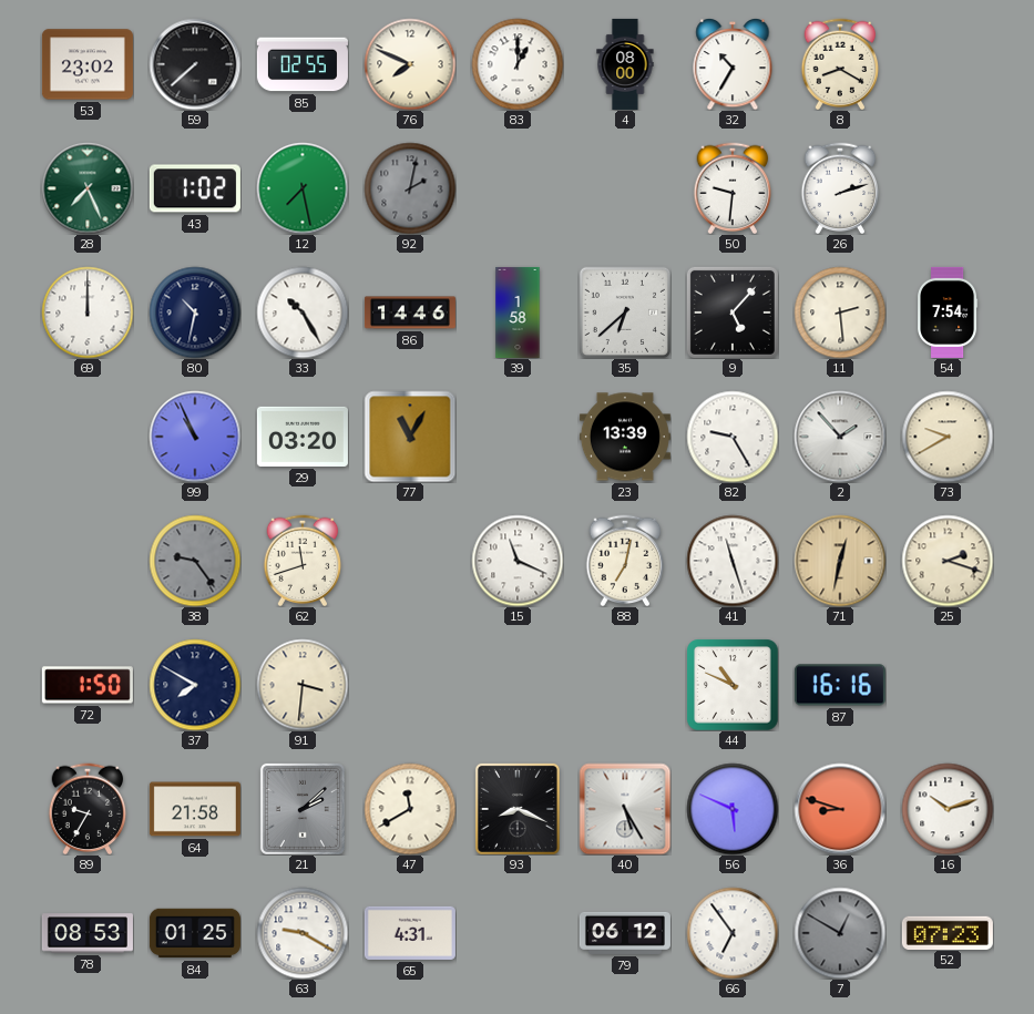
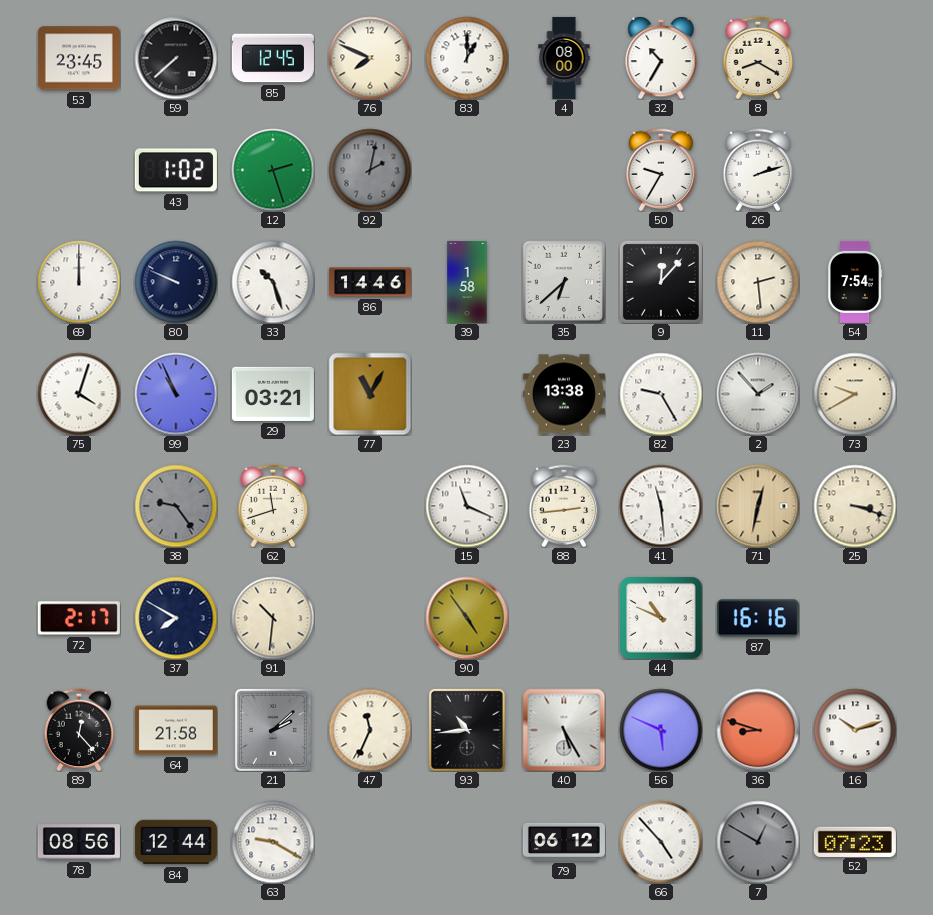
53: 23:02 -> 23:45
85: 02:55 -> 12:45
28: 7:26 -> none
12: 7:28 -> 2:27
50: 9:31 -> 9:35
80: 10:32 -> 9:49
33: 10:25 -> 10:27
9: 5:07 -> 12:07
75: none -> 4:03
29: 03:20 -> 03:21
23: 13:39 -> 13:38
88: 7:02 -> 2:44
41: 11:27 -> 11:29
25: 2:18 -> 3:18
72: 1:50 -> 2:17
91: 3:31 -> 10:31
90: none -> 4:54
89: 9:35 -> 12:23
47: 11:40 -> 11:34
93: 8:19 -> 10:44
78: 08:53 -> 08:56
84: 01:25 -> 12:44
65: 4:31 -> none
66: 6:54 -> 4:53
